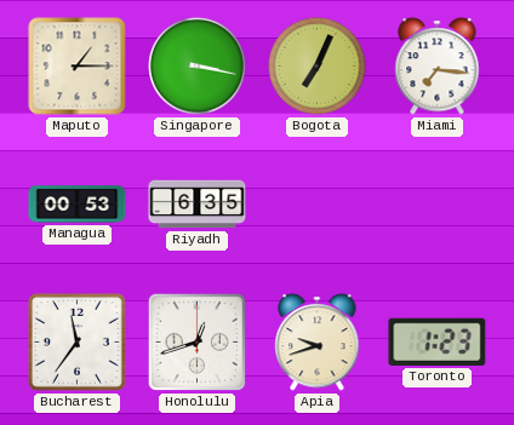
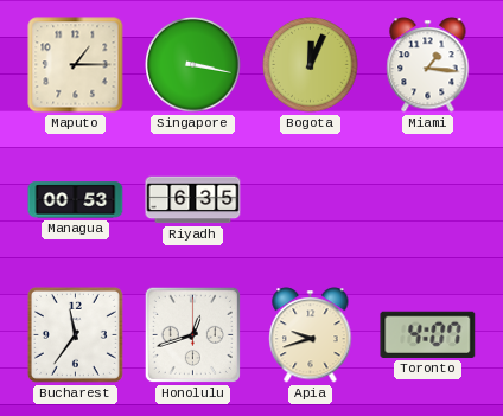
Bogota: 7:04 -> 12:04
Miami: 7:16 -> 1:16
Toronto: 1:23 -> 4:07
